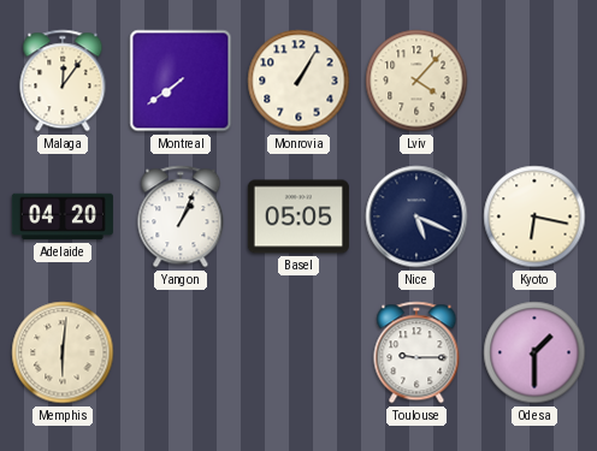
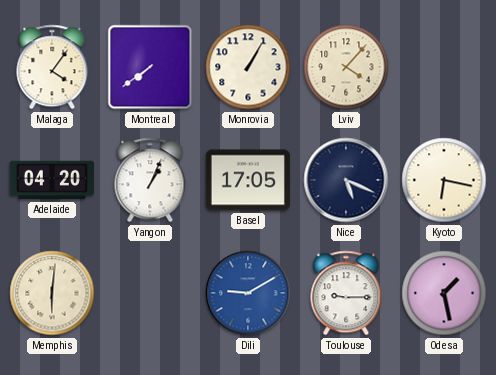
Malaga: 12:06 -> 4:06
Basel: 05:05 -> 17:05
Dili: none -> 9:10
Odesa: 1:30 -> 1:28
